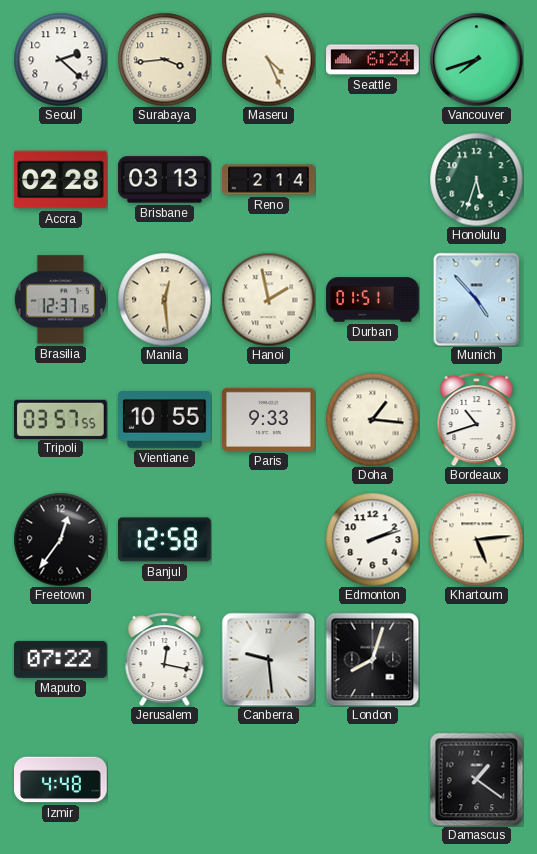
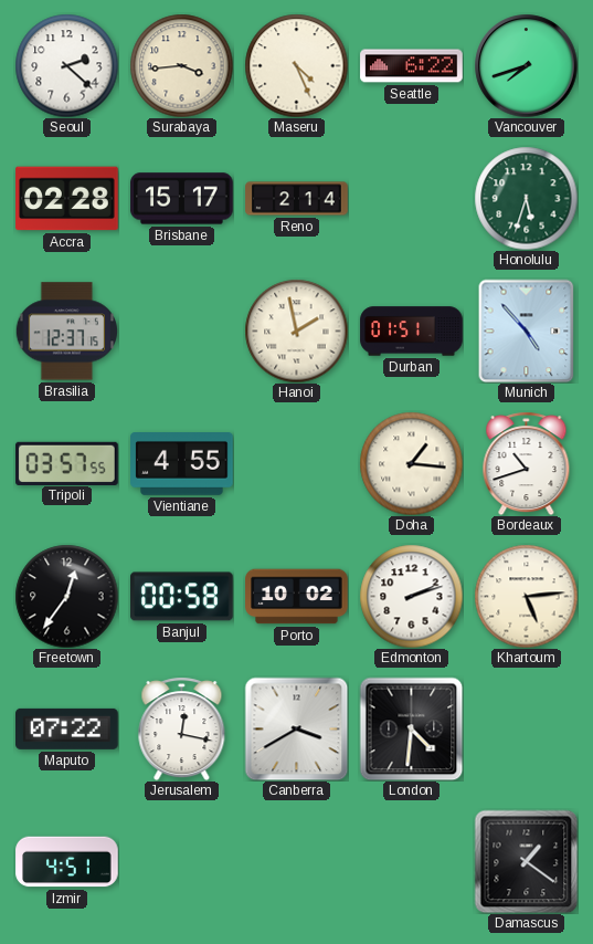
Seattle: 6:24 -> 6:22
Brisbane: 03:13 -> 15:17
Manila: 12:29 -> none
Vientiane: 10:55 -> 4:55
Paris: 9:33 -> none
Banjul: 12:58 -> 00:58
Porto: none -> 10:02
Canberra: 9:29 -> 3:40
London: 8:03 -> 4:31
Izmir: 4:48 -> 4:51
